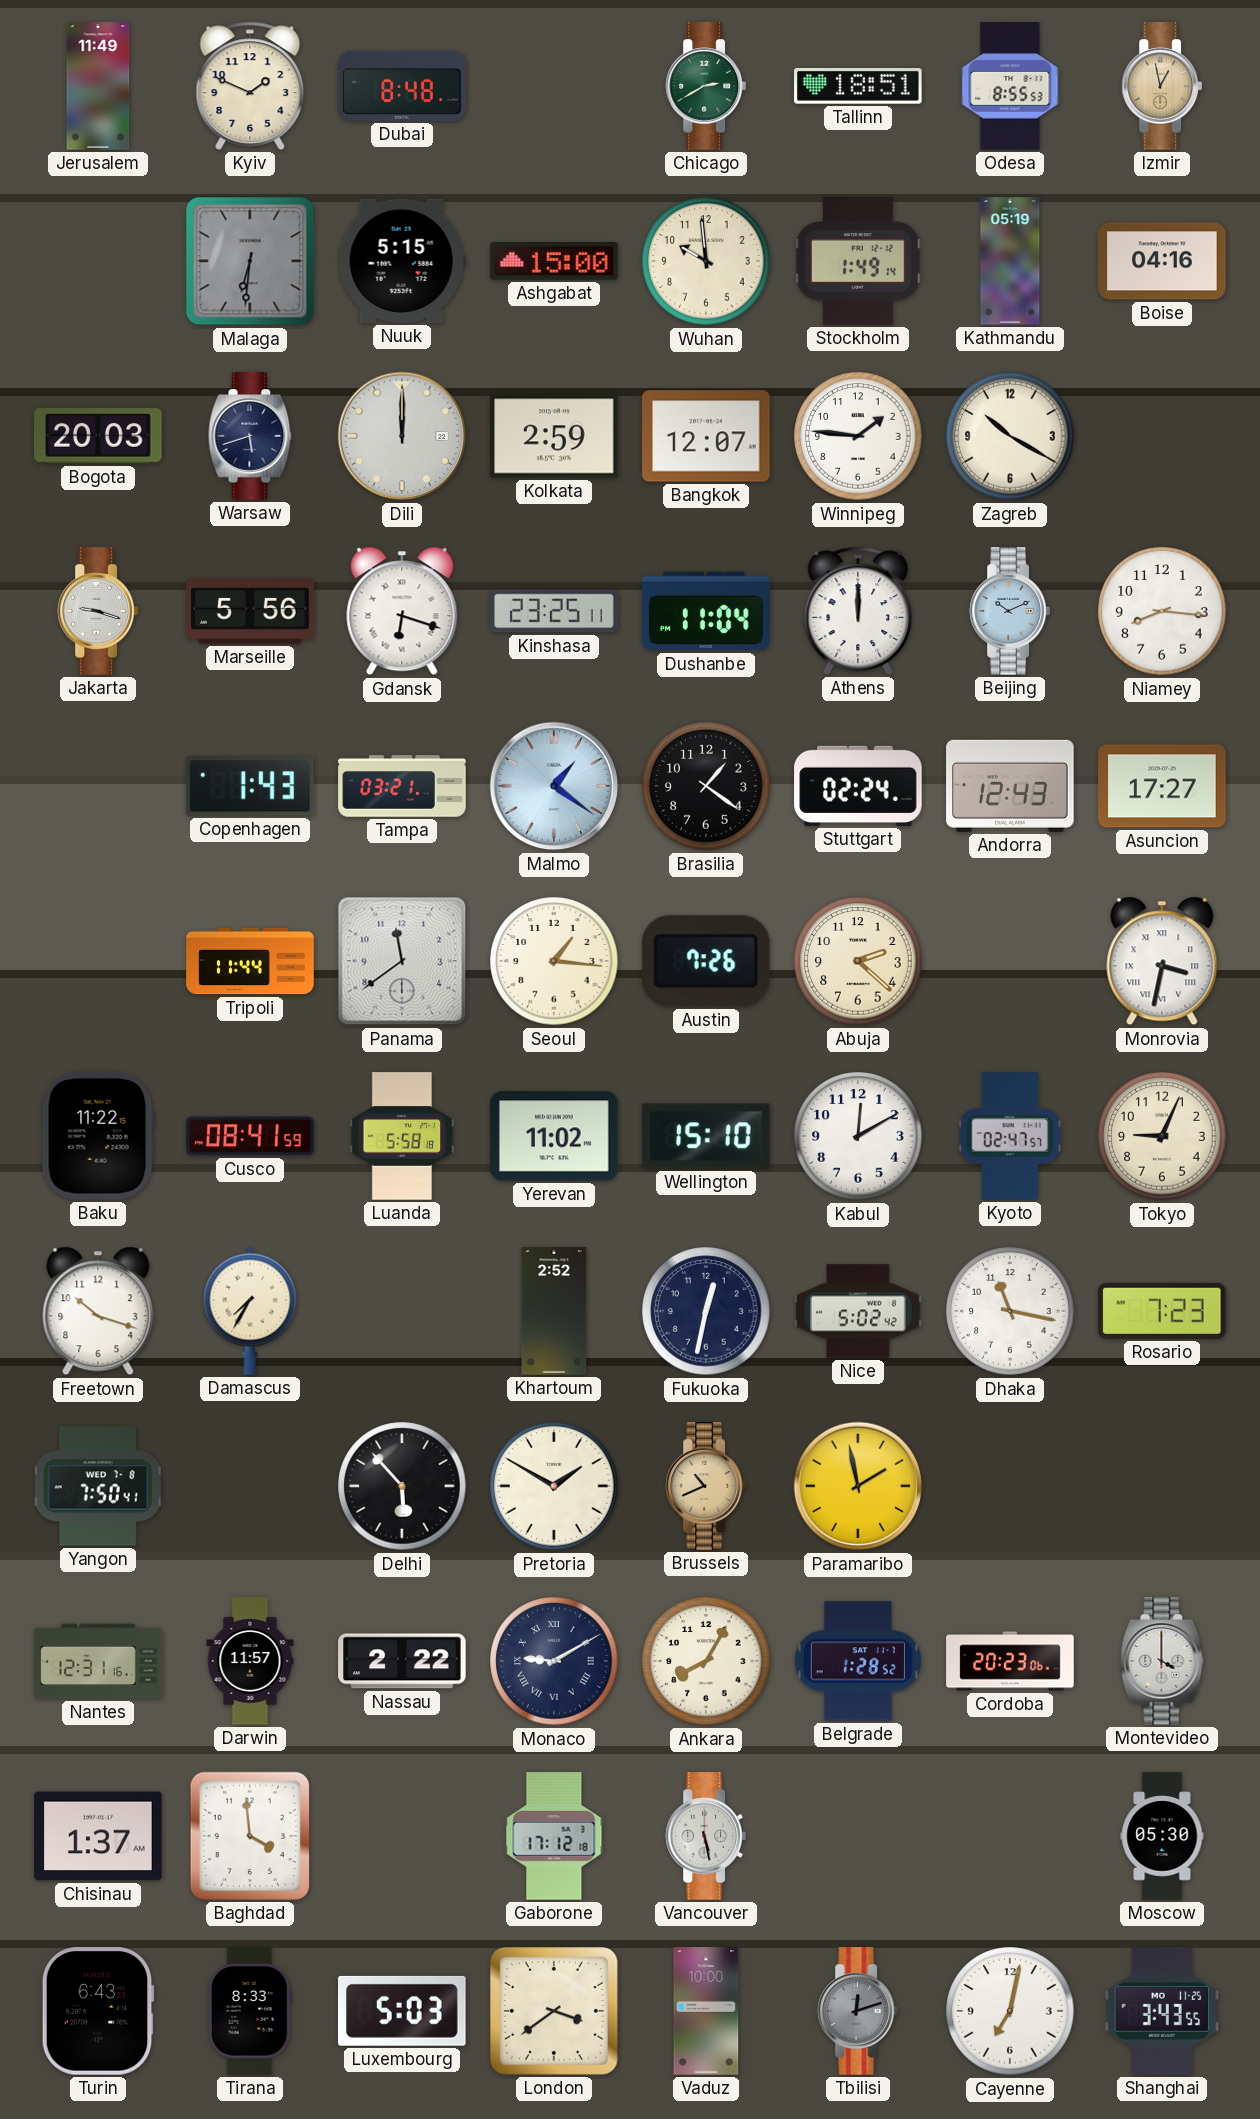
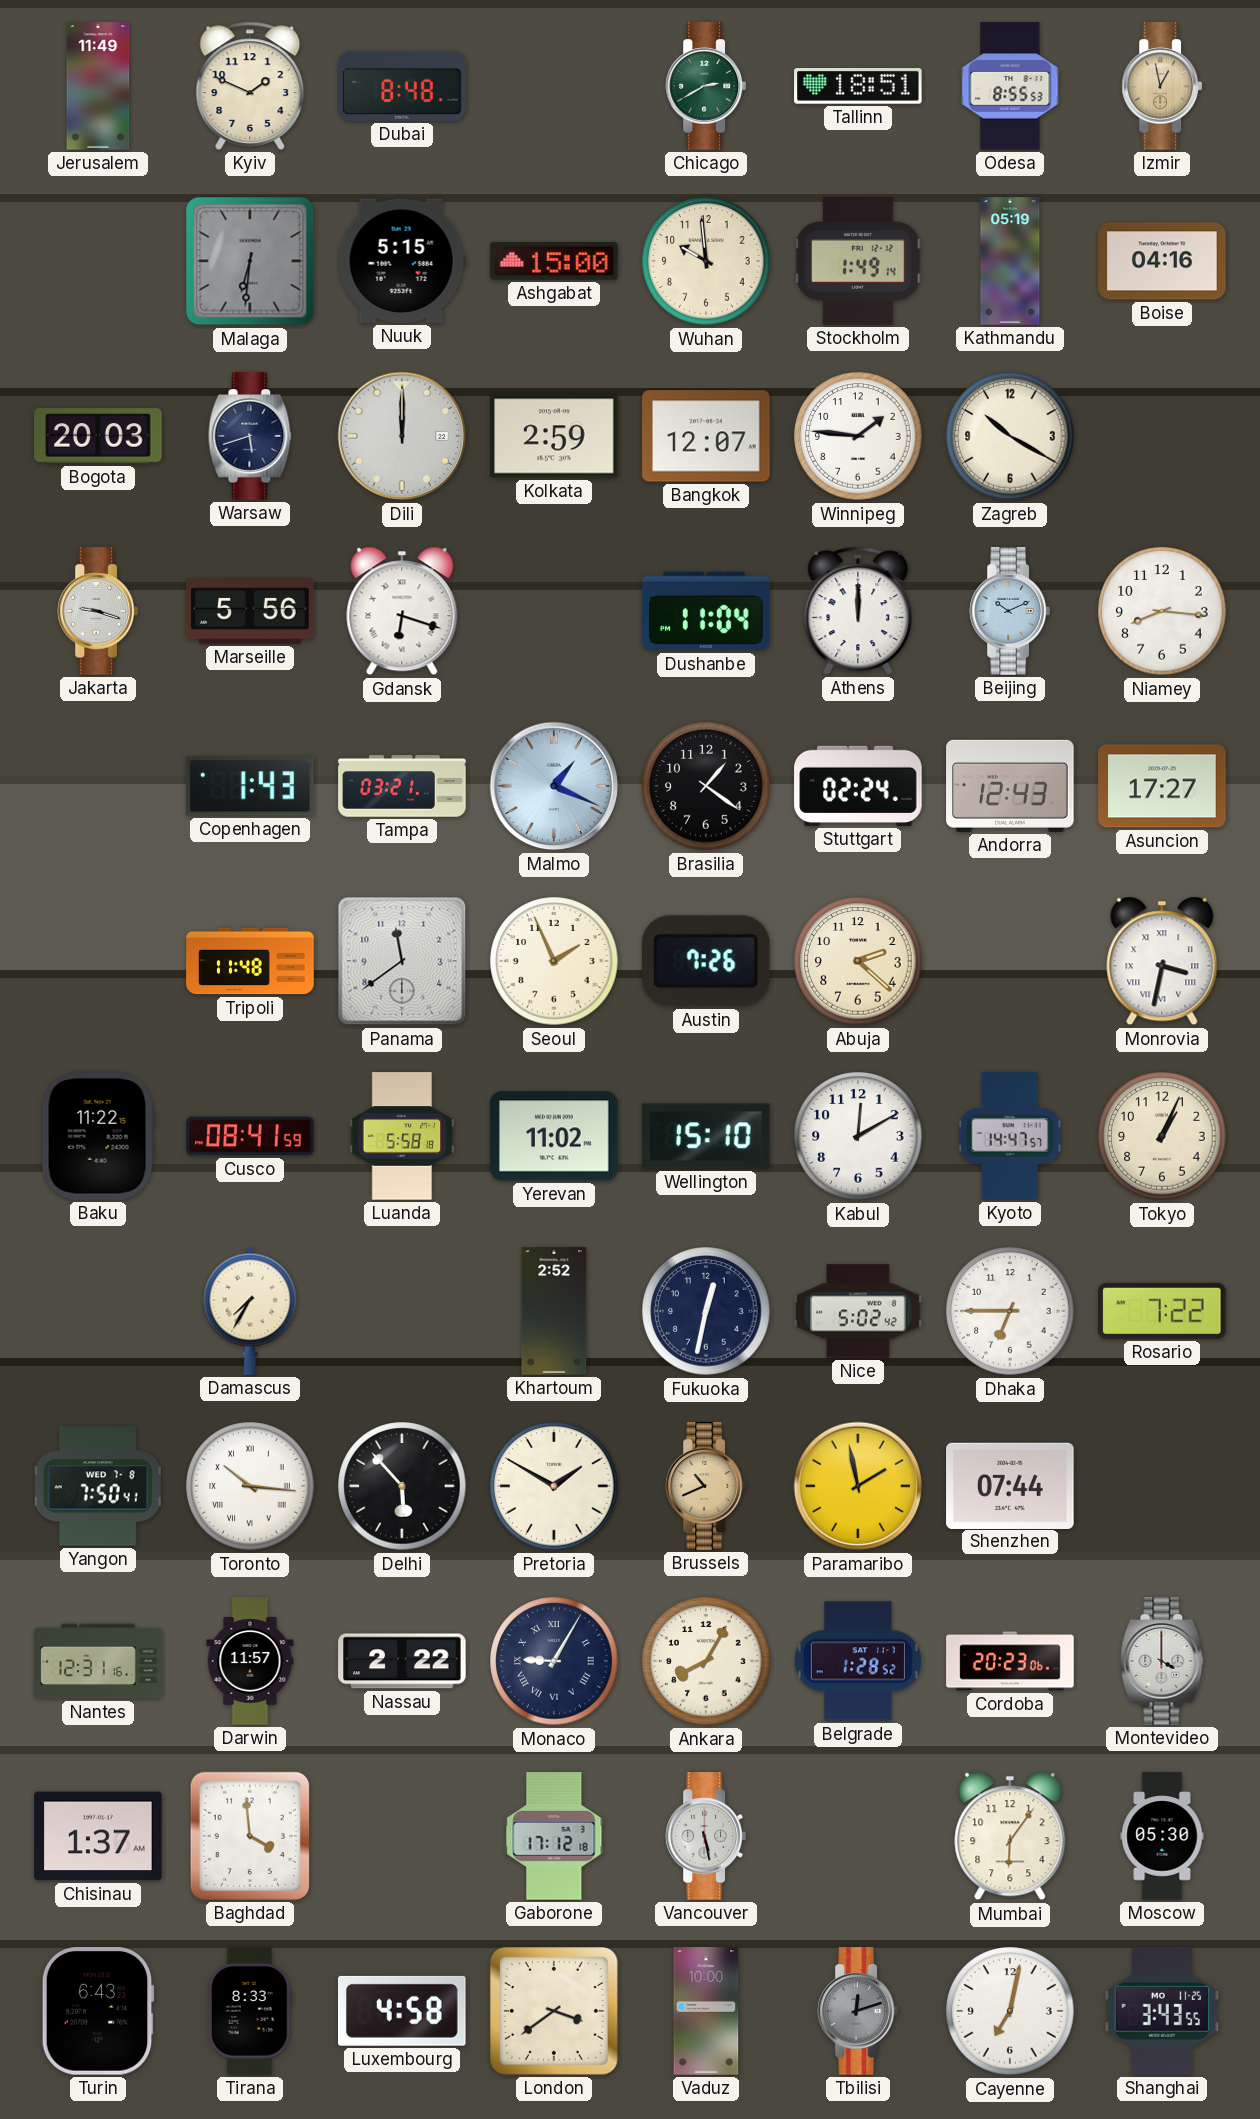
Kinshasa: 23:25 -> none
Malmo: 1:21 -> 1:19
Tripoli: 11:44 -> 11:48
Seoul: 1:16 -> 1:56
Kyoto: 02:47 -> 14:47
Tokyo: 9:04 -> 1:04
Freetown: 10:18 -> none
Dhaka: 11:17 -> 6:45
Rosario: 7:23 -> 7:22
Toronto: none -> 10:16
Shenzhen: none -> 07:44
Monaco: 9:10 -> 9:05
Mumbai: none -> 6:06
Luxembourg: 5:03 -> 4:58
